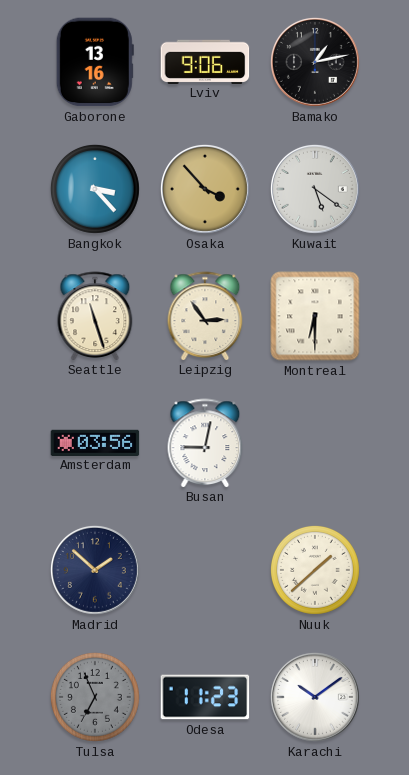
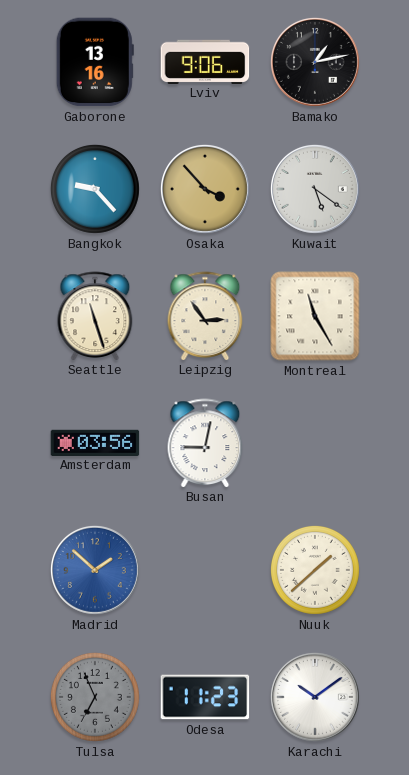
Bangkok: 3:23 -> 9:23
Montreal: 6:30 -> 11:25
Madrid dial: navy -> blue
